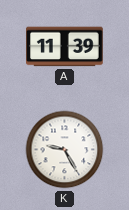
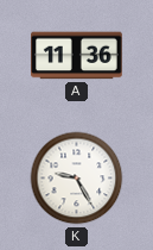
A: 11:39 -> 11:36
